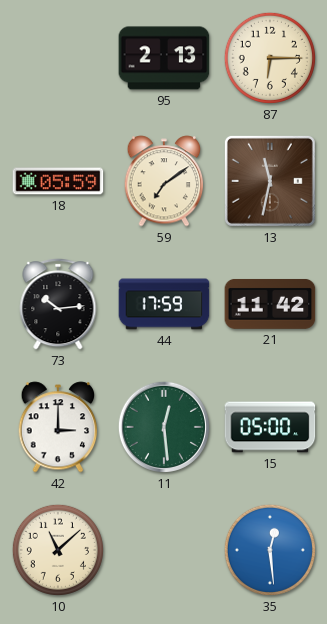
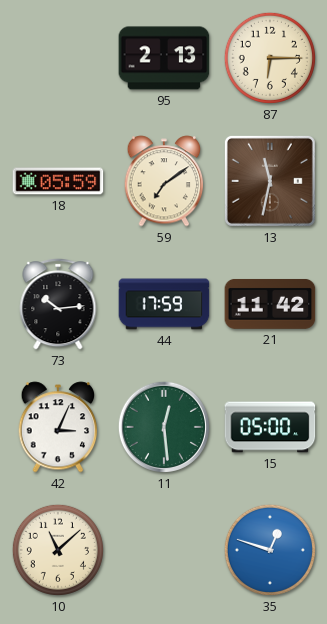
42: 3:00 -> 3:04
35: 12:29 -> 12:48
